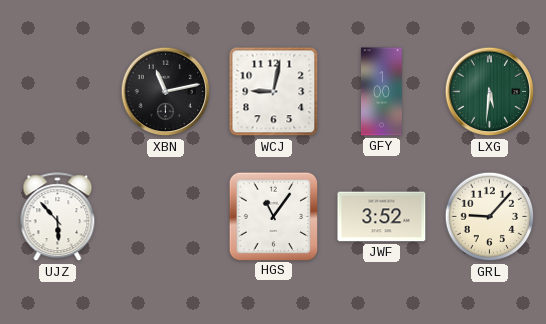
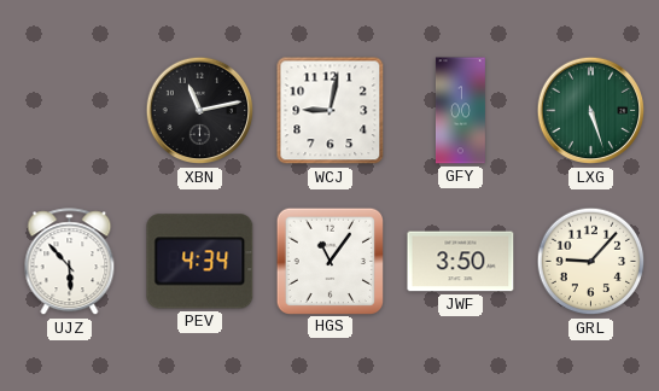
LXG: 5:31 -> 5:27
PEV: none -> 4:34
JWF: 3:52 -> 3:50
